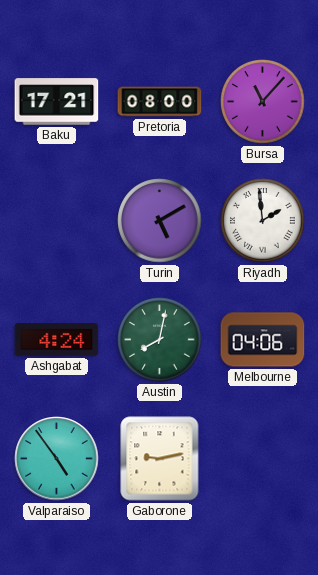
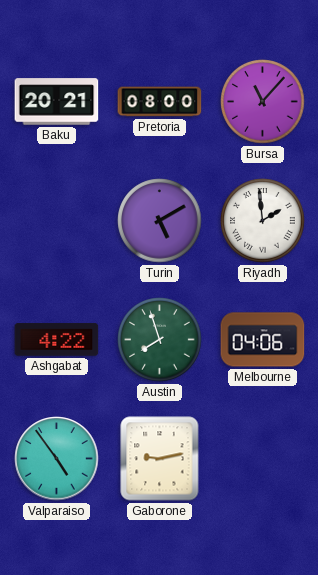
Baku: 17:21 -> 20:21
Ashgabat: 4:24 -> 4:22
Austin: 8:02 -> 7:57
